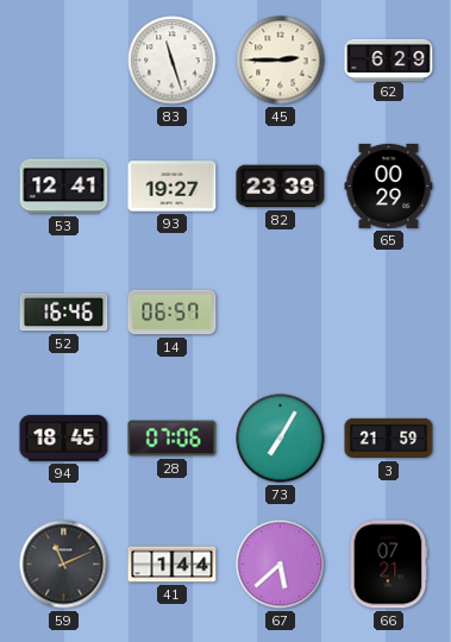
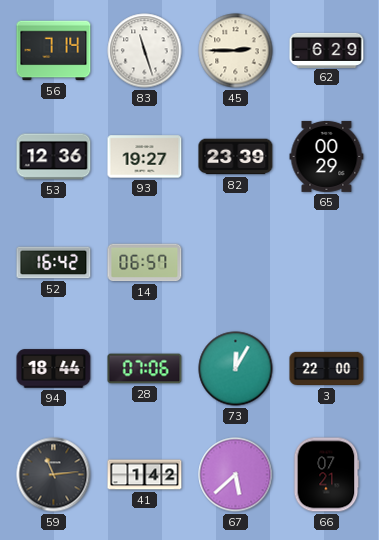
56: none -> 7:14
53: 12:41 -> 12:36
52: 16:46 -> 16:42
94: 18:45 -> 18:44
73: 7:05 -> 12:05
3: 21:59 -> 22:00
59: 11:11 -> 11:14
41: 1:44 -> 1:42
